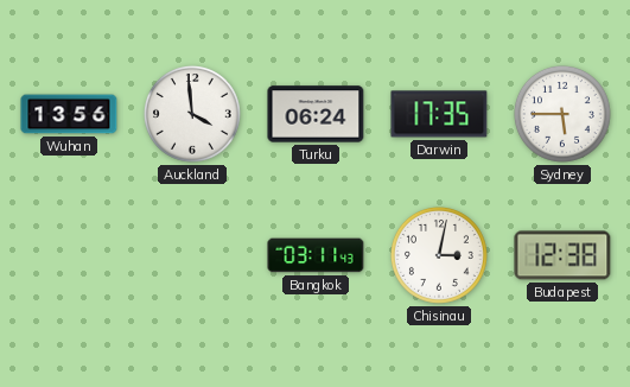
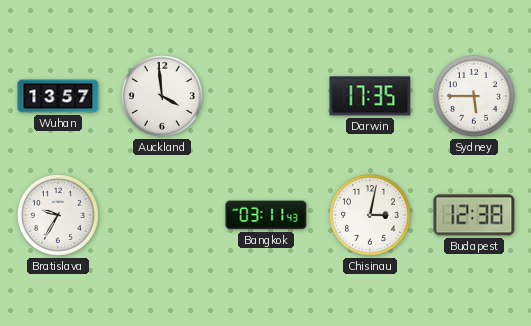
Wuhan: 13:56 -> 13:57
Turku: 06:24 -> none
Bratislava: none -> 9:35
